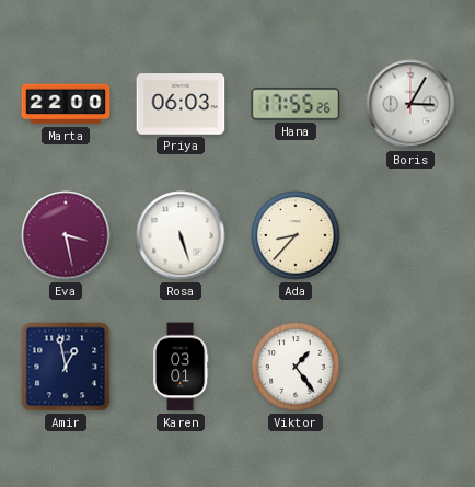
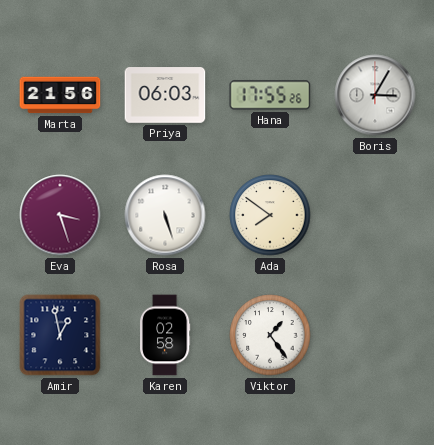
Marta: 22:00 -> 21:56
Eva: 3:28 -> 3:27
Ada: 8:37 -> 7:51
Karen: 03:01 -> 02:58
